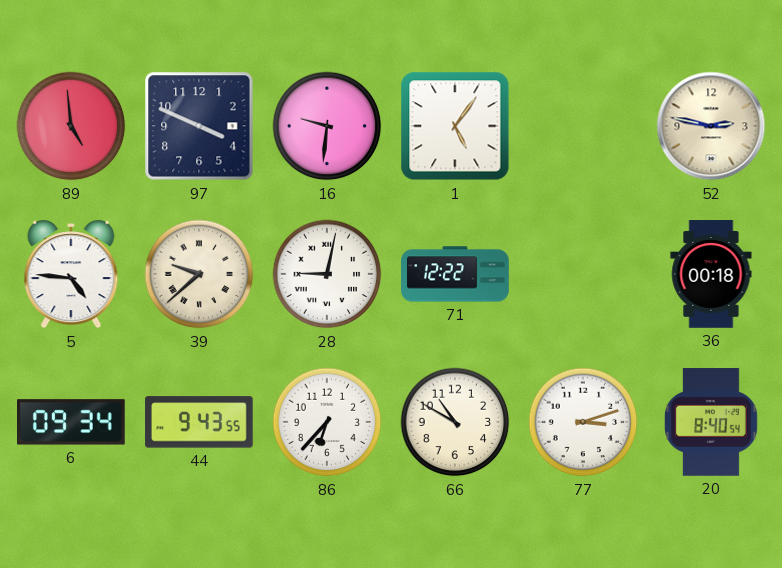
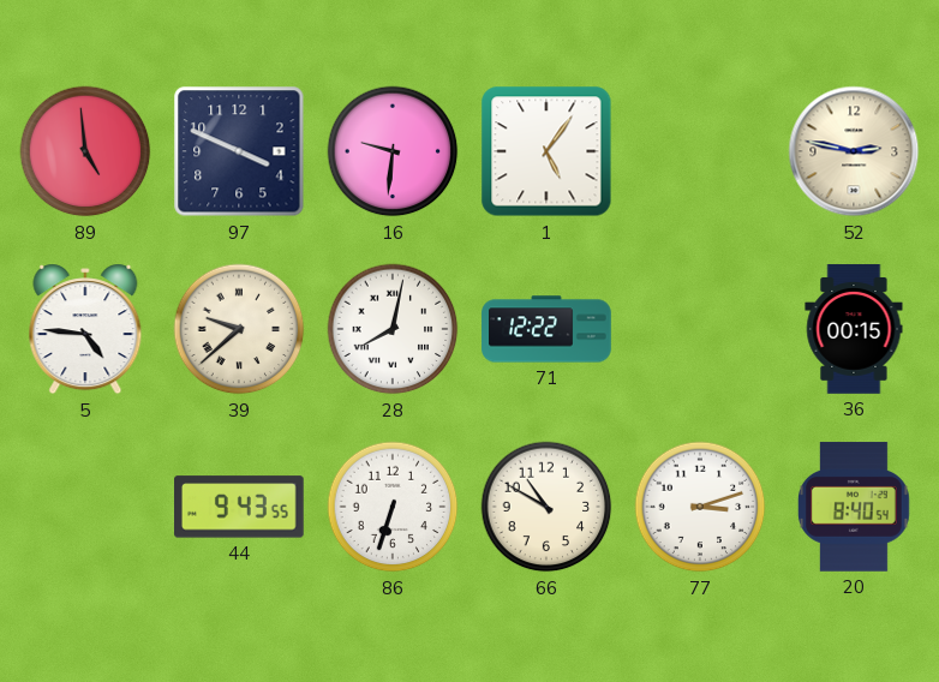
28: 9:02 -> 8:02
36: 00:18 -> 00:15
6: 09:34 -> none
86: 6:37 -> 6:33
